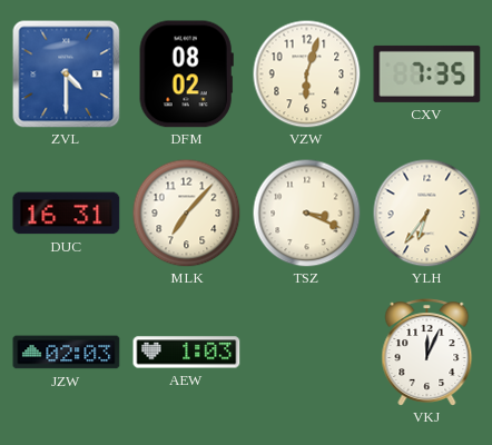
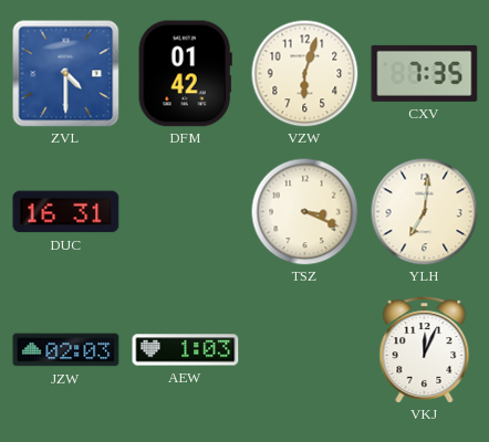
DFM: 08:02 -> 01:42
MLK: 7:07 -> none
YLH: 6:36 -> 7:01
